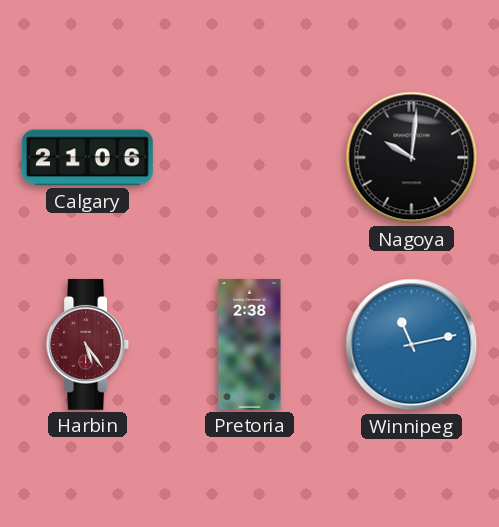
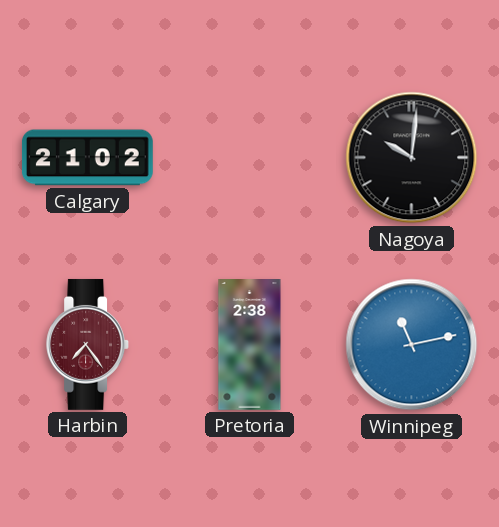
Calgary: 21:06 -> 21:02
Harbin: 5:24 -> 7:24
